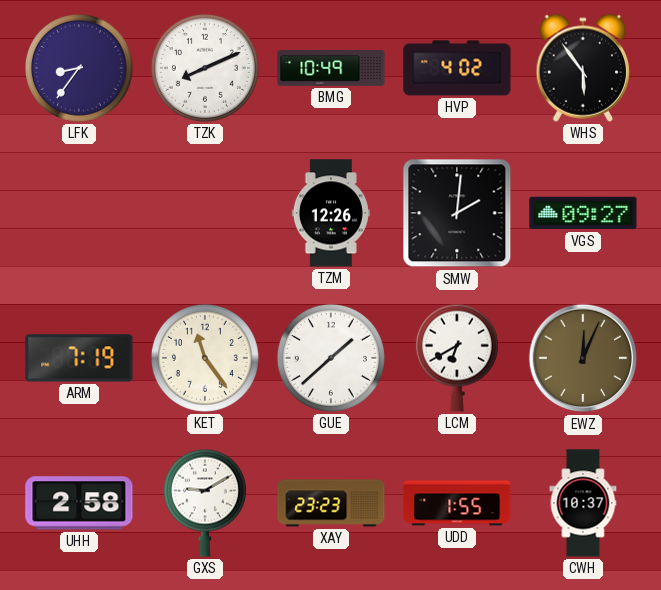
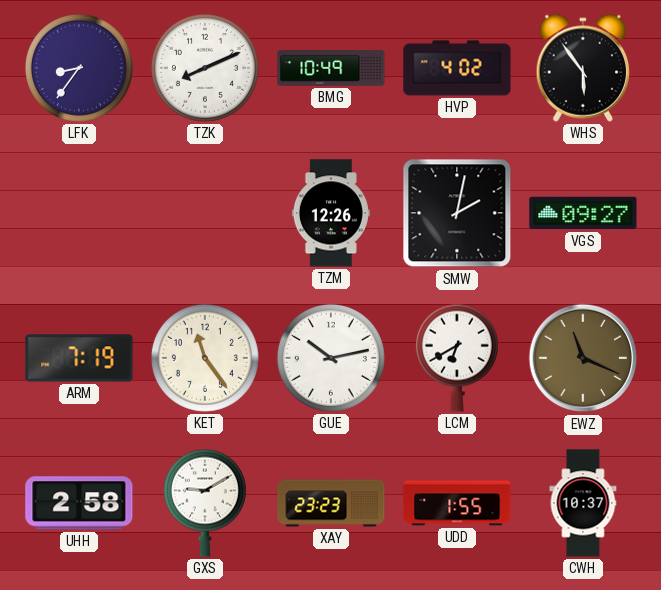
SMW: 2:01 -> 2:02
GUE: 1:38 -> 10:13
EWZ: 12:04 -> 11:19
